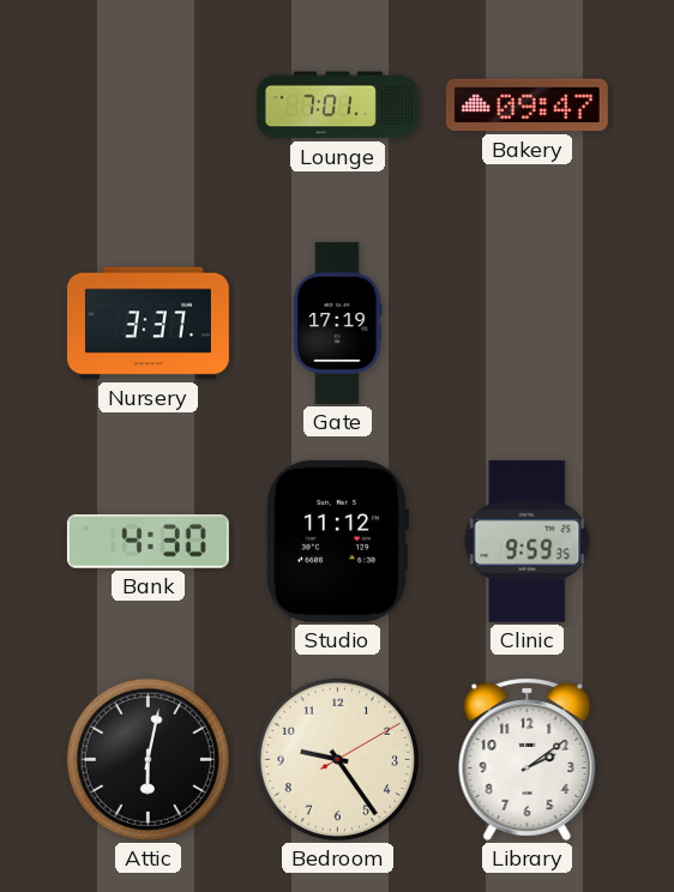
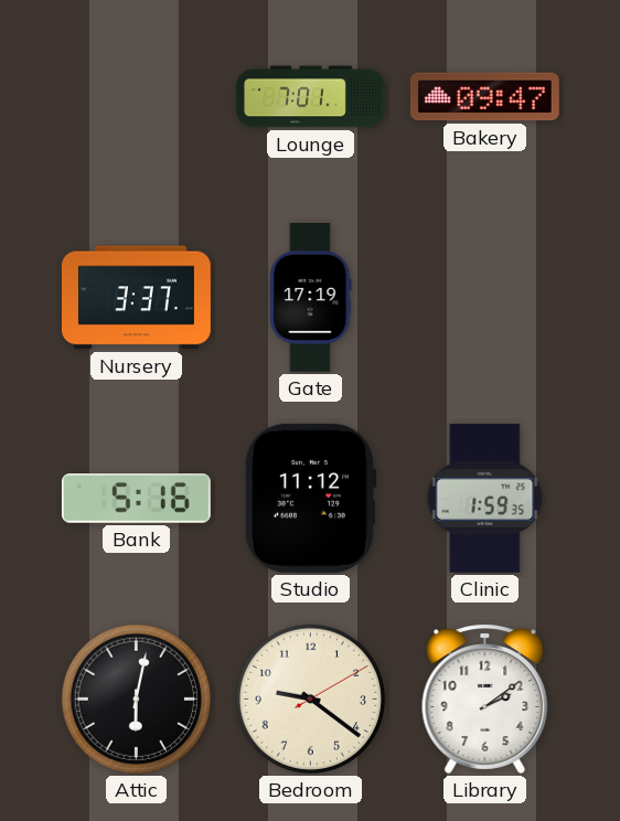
Bank: 4:30 -> 5:16
Clinic: 9:59 -> 1:59
Bedroom: 9:24 -> 9:21
